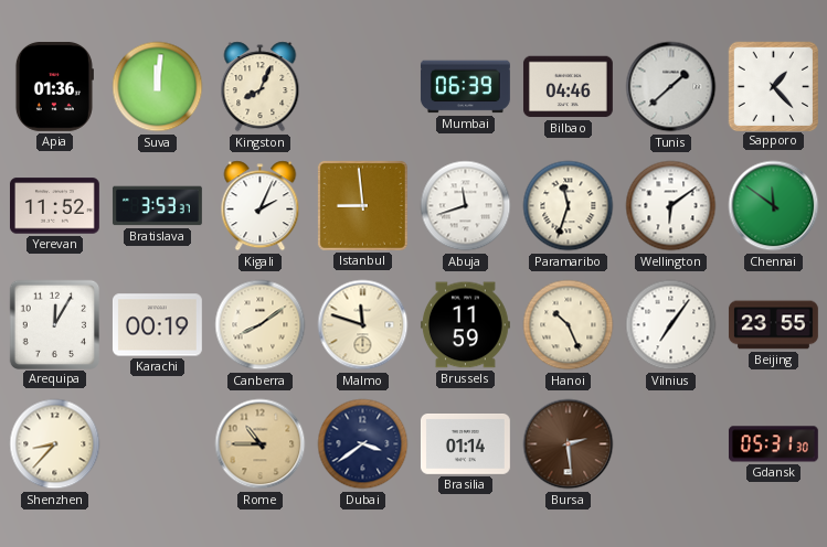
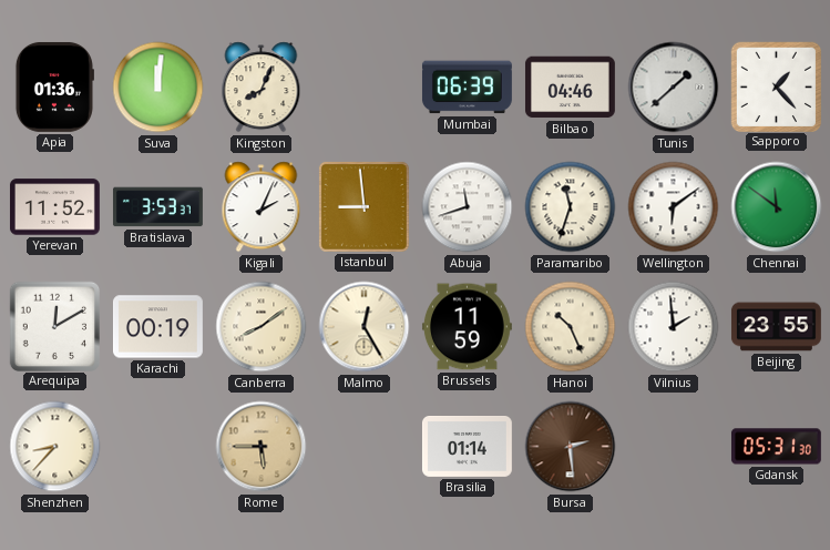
Arequipa: 12:05 -> 12:10
Malmo: 11:48 -> 12:25
Vilnius: 7:06 -> 1:59
Rome: 10:45 -> 5:45
Dubai: 3:39 -> none
